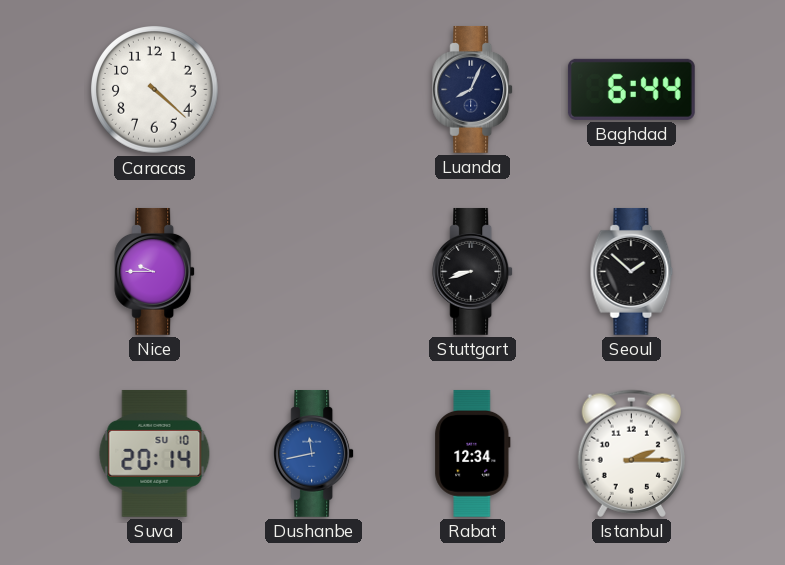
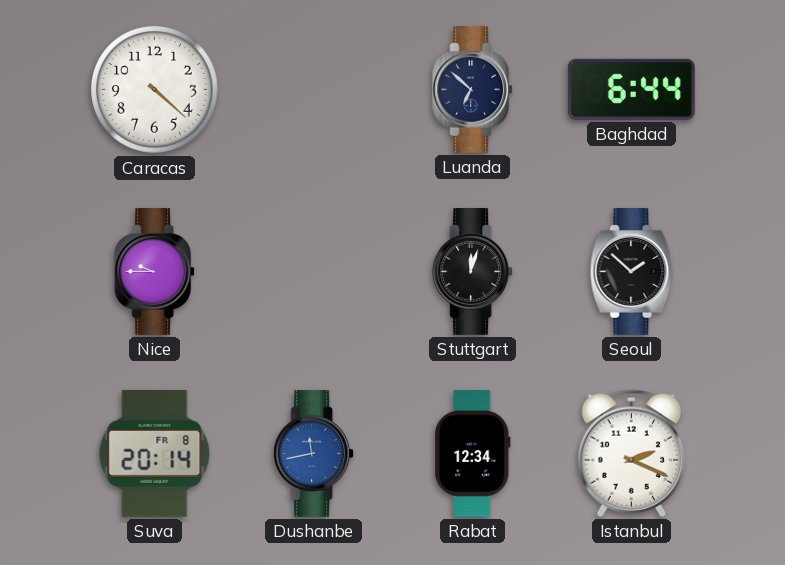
Luanda: 8:04 -> 6:52
Stuttgart: 8:42 -> 12:03
Suva date: SU 10 -> FR 8
Istanbul: 2:15 -> 2:19
